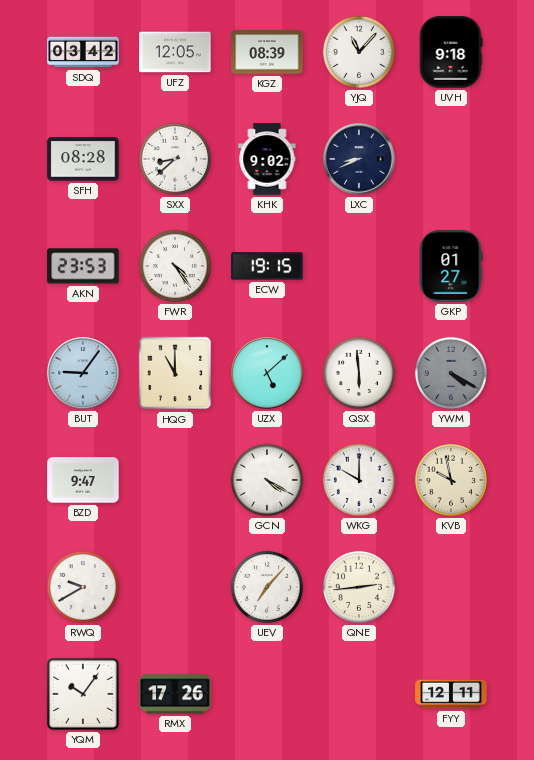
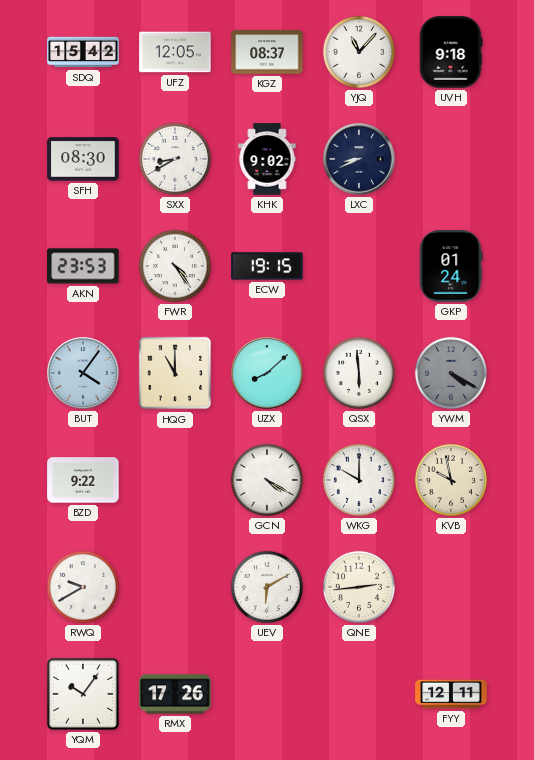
SDQ: 03:42 -> 15:42
KGZ: 08:39 -> 08:37
SFH: 08:28 -> 08:30
SXX: 8:38 -> 8:40
GKP: 01:27 -> 01:24
BUT: 9:06 -> 4:06
UZX: 5:08 -> 8:08
BZD: 9:47 -> 9:22
UEV: 7:07 -> 6:10
